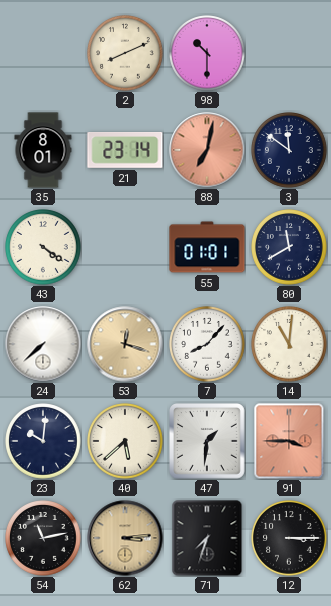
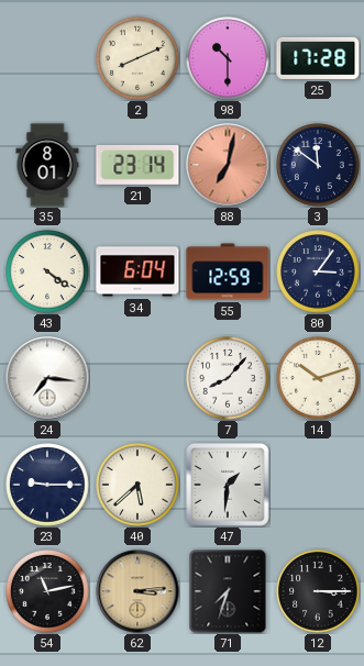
25: none -> 17:28
34: none -> 6:04
55: 01:01 -> 12:59
80: 11:40 -> 3:06
24: 7:38 -> 7:16
53: 12:18 -> none
14: 11:01 -> 10:12
23: 10:01 -> 9:15
91: 3:45 -> none
